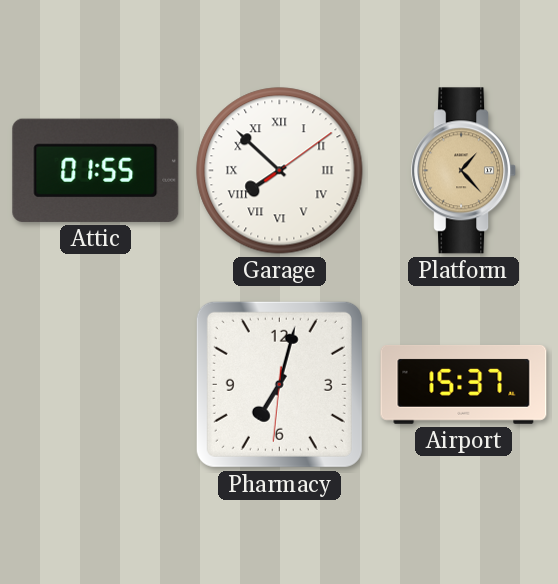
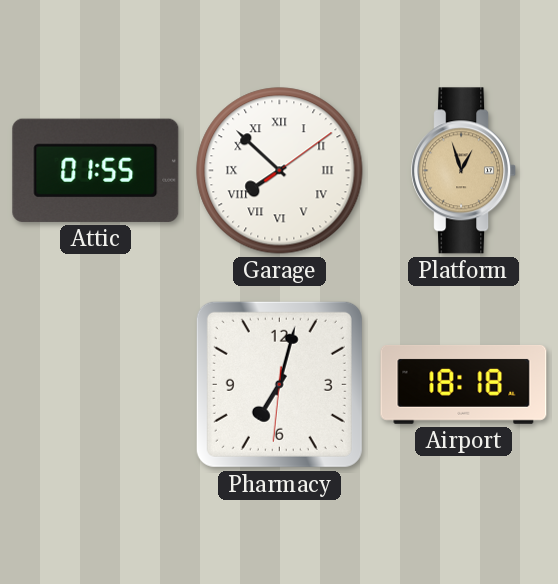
Platform: 1:23 -> 12:57
Airport: 15:37 -> 18:18
